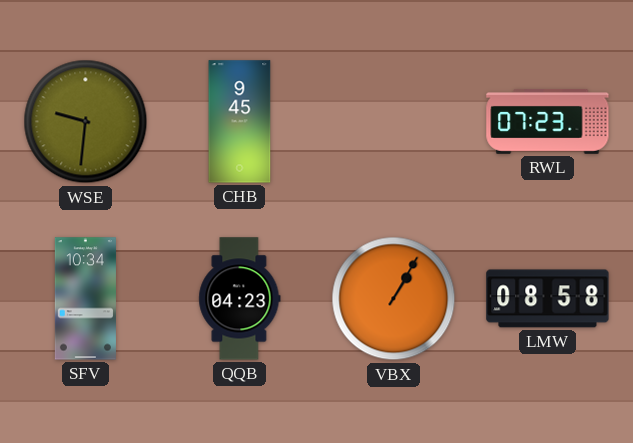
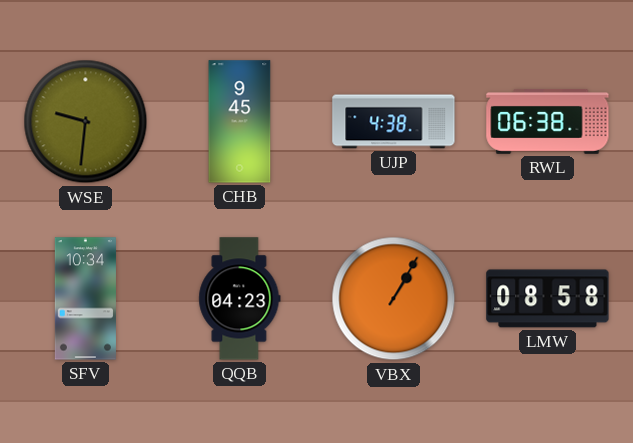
UJP: none -> 4:38
RWL: 07:23 -> 06:38
